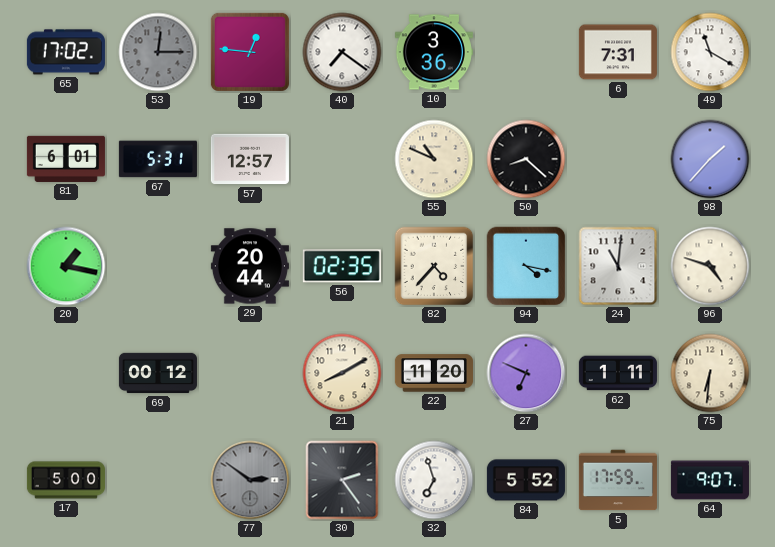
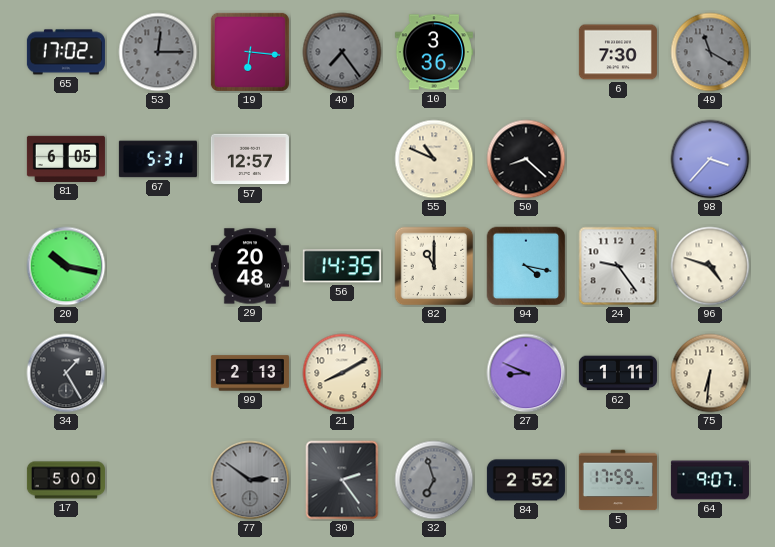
19: 12:46 -> 6:16
40: 7:21 -> 7:24
40 dial: white -> grey
6: 7:31 -> 7:30
49 dial: white -> grey
81: 6:01 -> 6:05
98: 1:37 -> 3:37
20: 1:17 -> 10:17
29: 20:44 -> 20:48
56: 02:35 -> 14:35
82: 4:37 -> 11:00
24: 11:01 -> 9:24
34: none -> 1:25
69: 00:12 -> none
99: none -> 2:13
22: 11:20 -> none
27: 6:49 -> 8:49
32 dial: white -> grey
84: 5:52 -> 2:52
